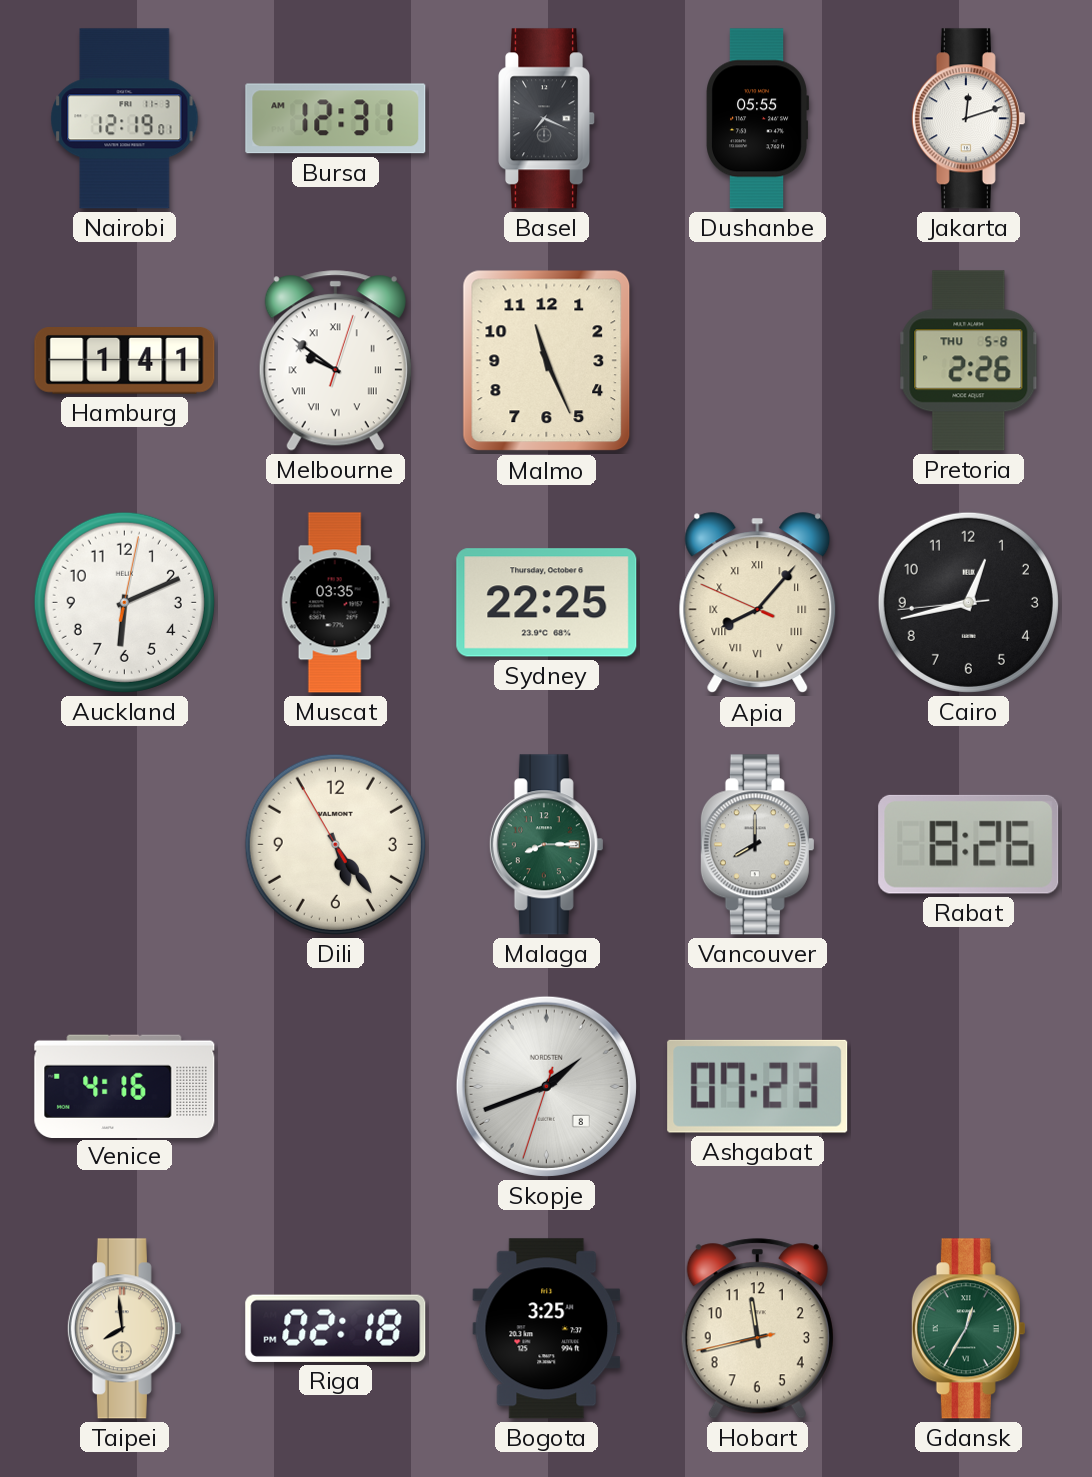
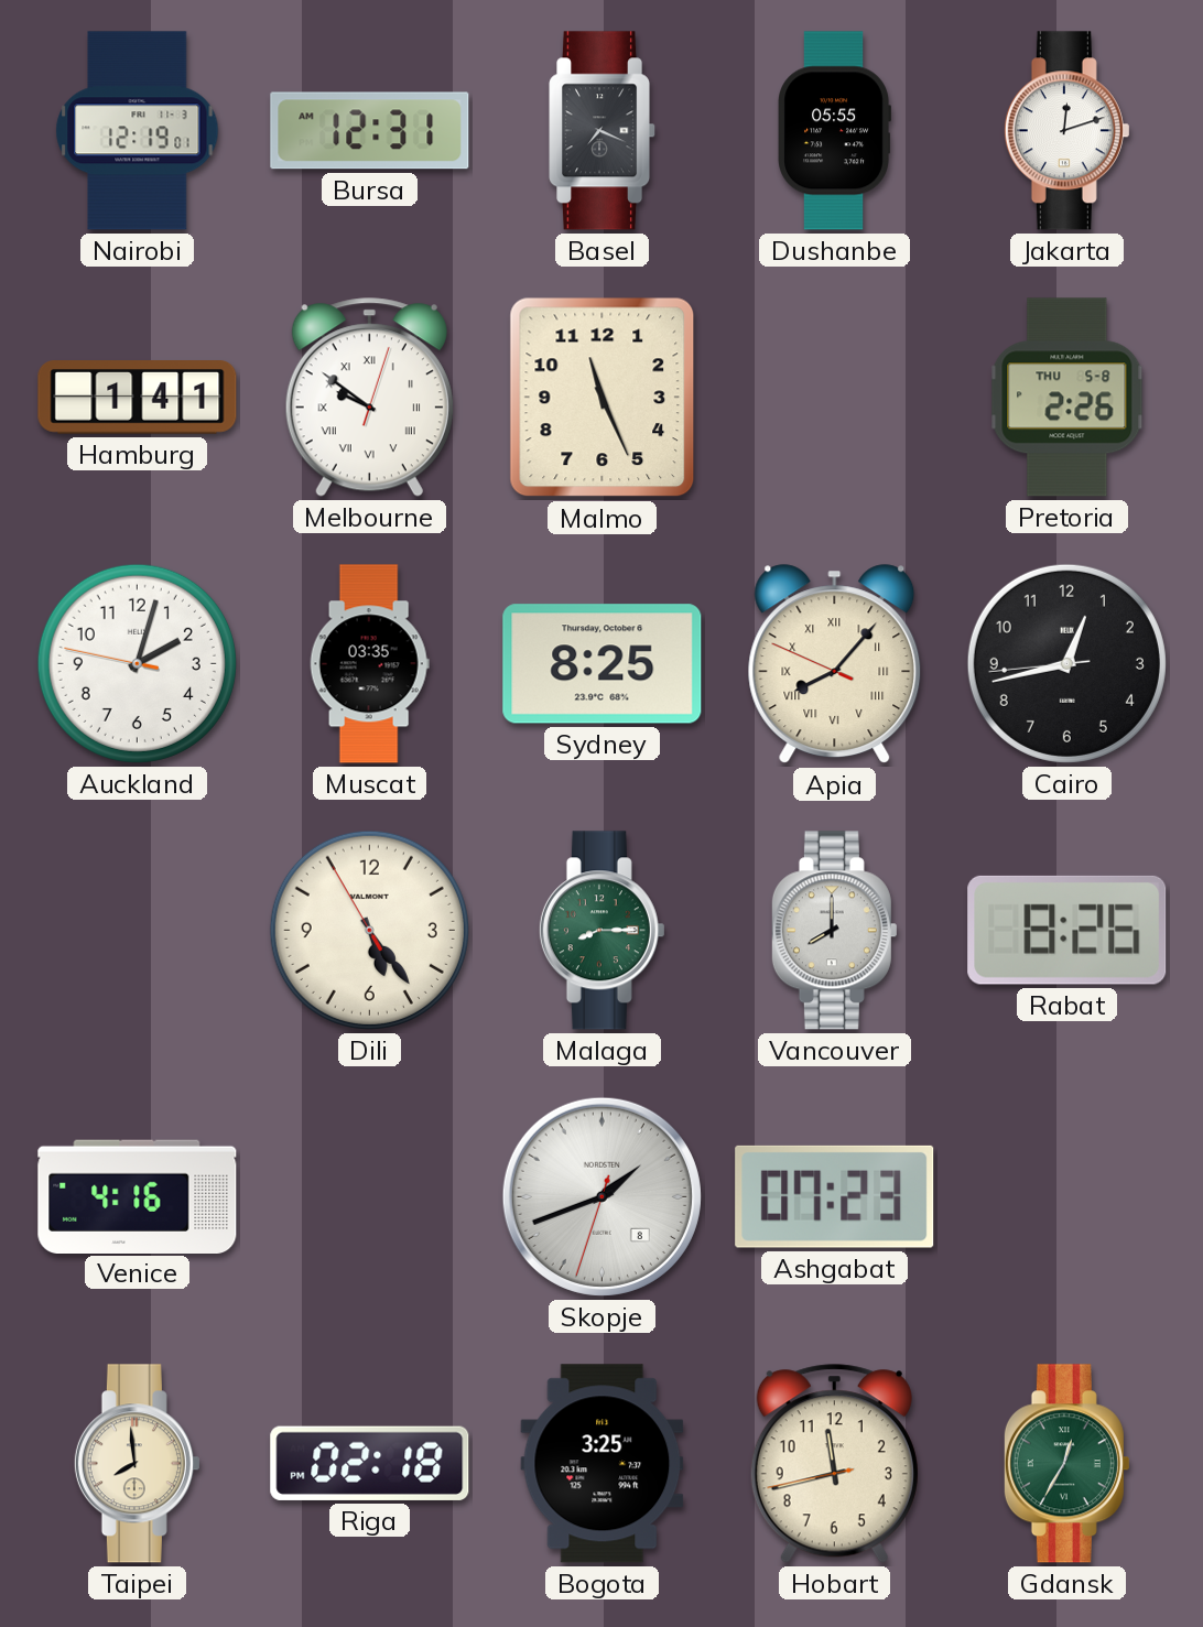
Auckland: 6:11 -> 2:02
Sydney: 22:25 -> 8:25
